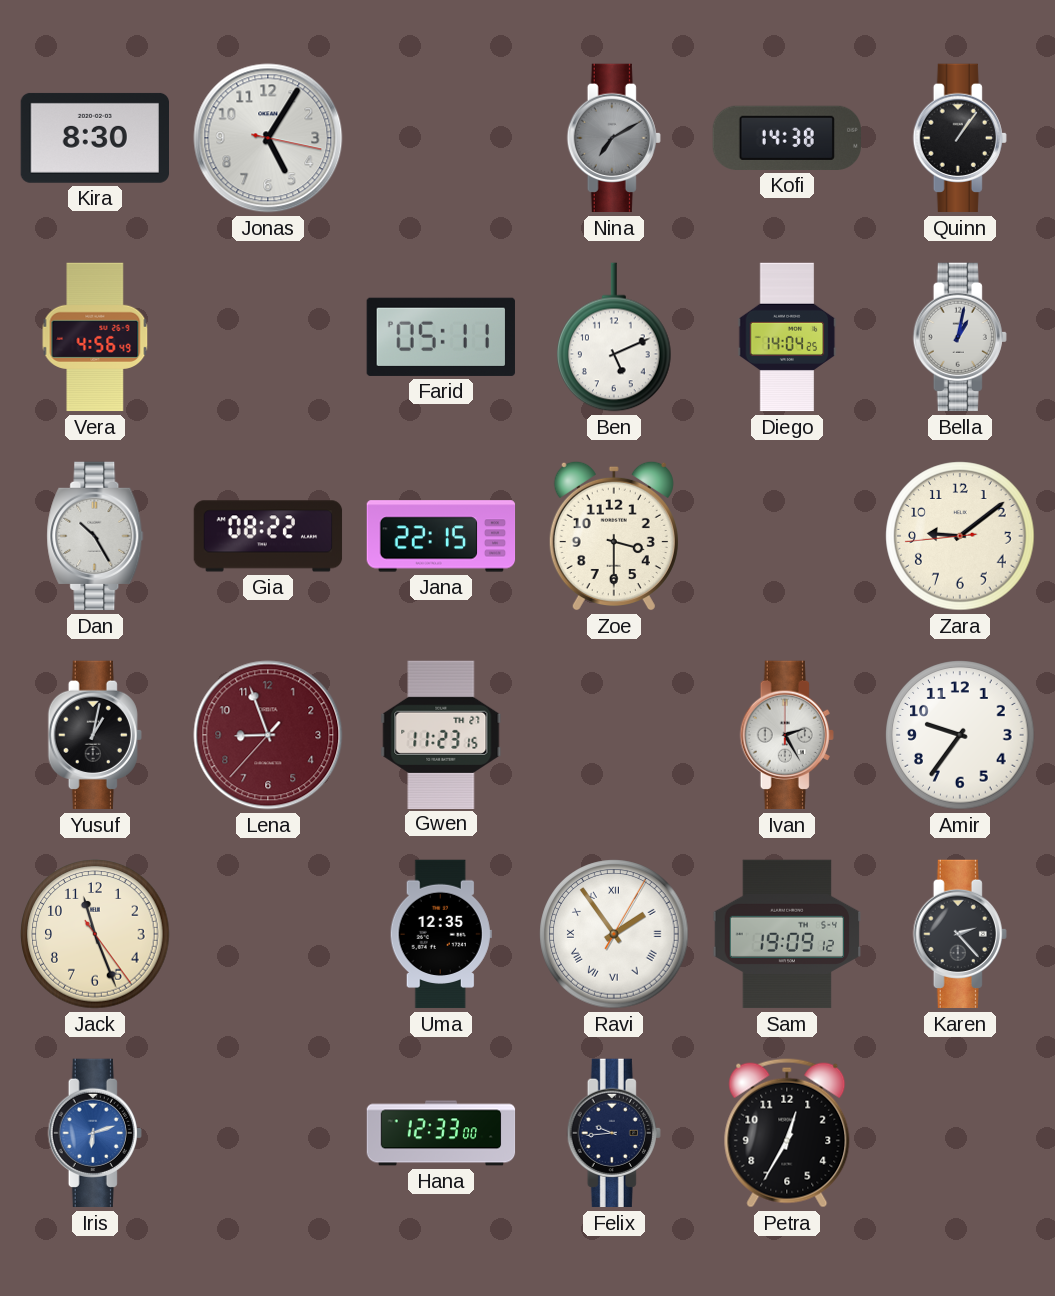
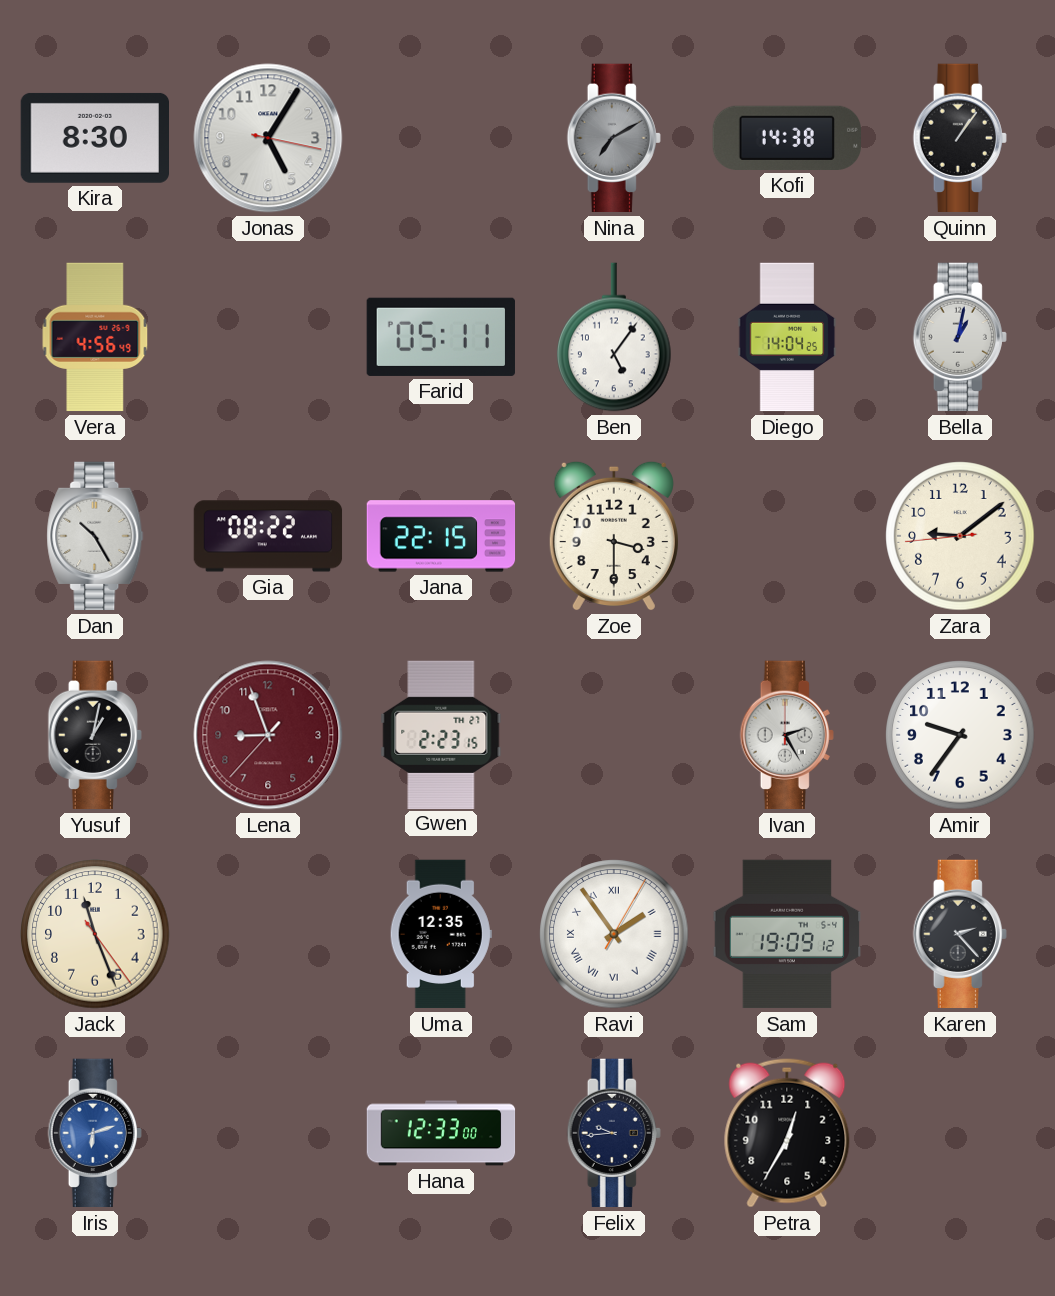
Ben: 5:11 -> 5:06
Gwen: 11:23 -> 2:23
